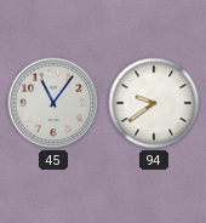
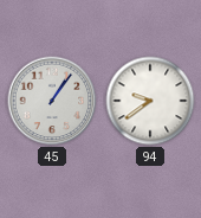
45: 11:06 -> 1:06
